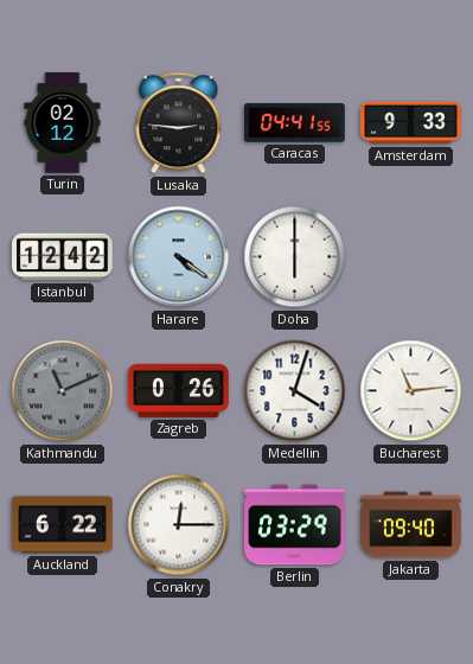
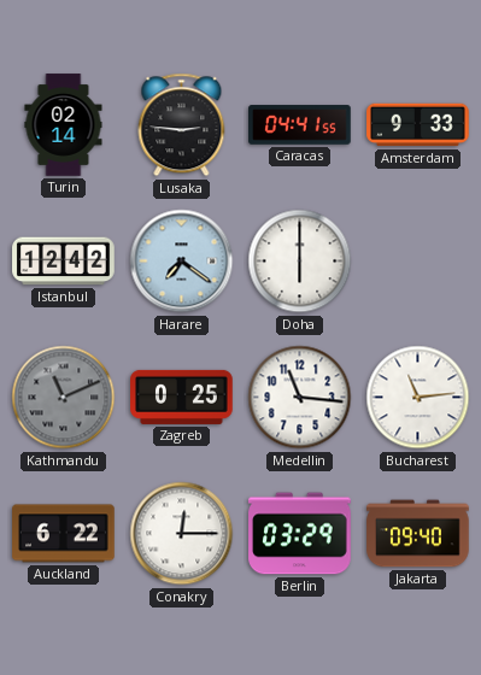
Turin: 02:12 -> 02:14
Harare: 4:21 -> 7:21
Zagreb: 0:26 -> 0:25
Medellin: 4:03 -> 11:16
